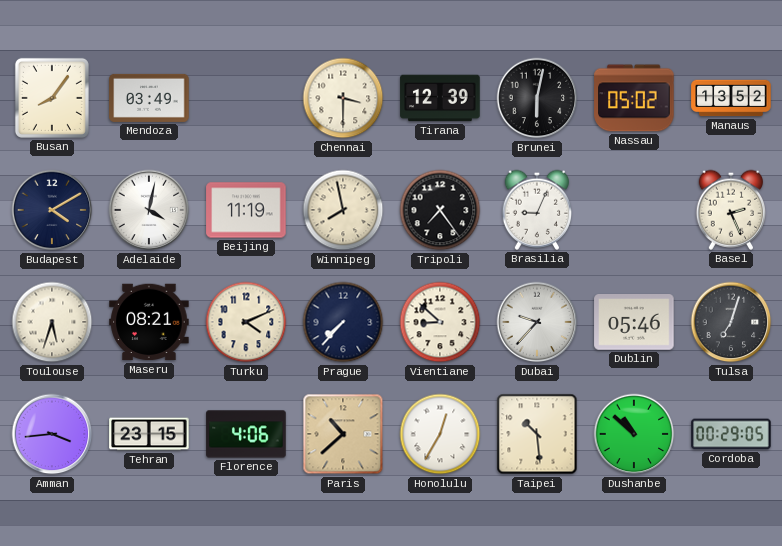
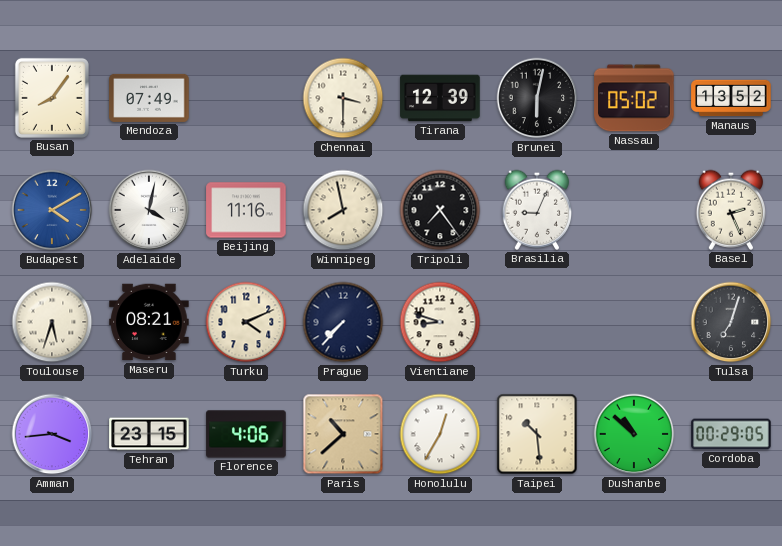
Mendoza: 03:49 -> 07:49
Budapest dial: navy -> blue
Beijing: 11:19 -> 11:16
Vientiane: 8:52 -> 8:48
Dubai: 9:37 -> none
Dublin: 05:46 -> none
